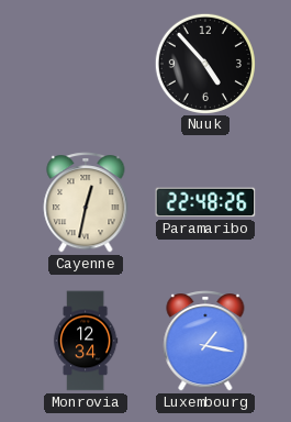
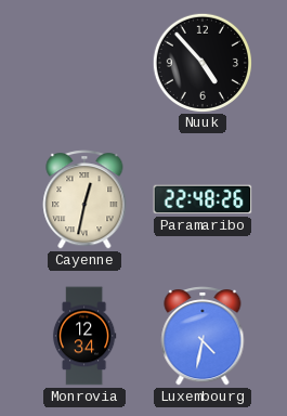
Luxembourg: 1:17 -> 4:32
